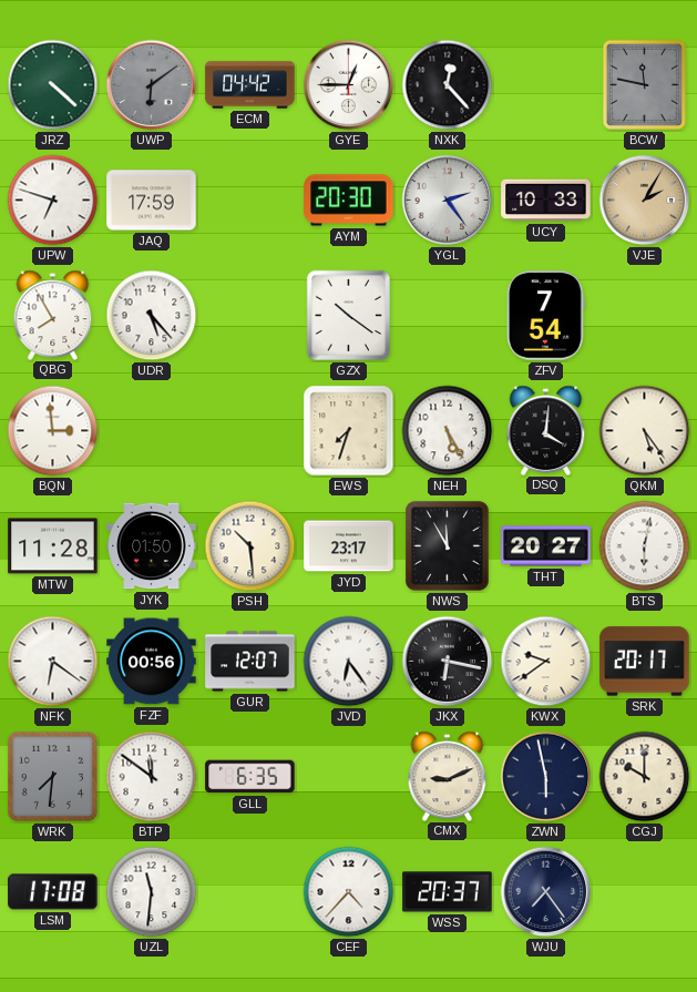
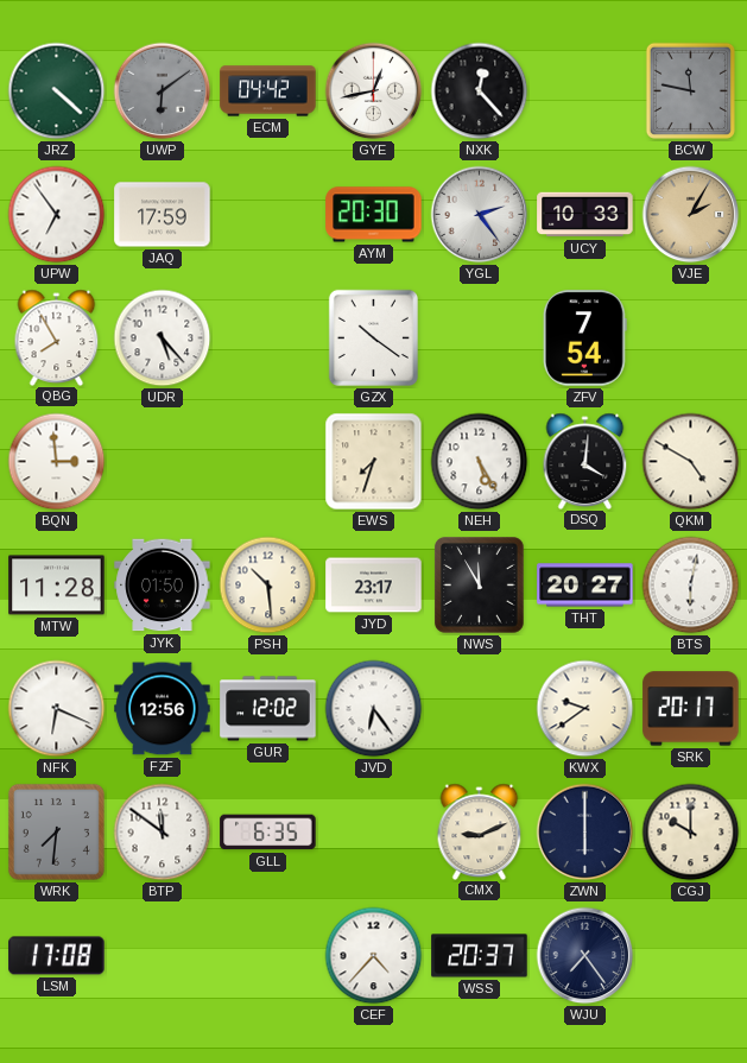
GYE: 12:45 -> 12:43
UPW: 6:48 -> 6:54
QKM: 5:24 -> 4:50
NFK: 6:21 -> 6:19
FZF: 00:56 -> 12:56
GUR: 12:07 -> 12:02
JKX: 6:17 -> none
ZWN: 5:58 -> 6:00
UZL: 11:31 -> none
